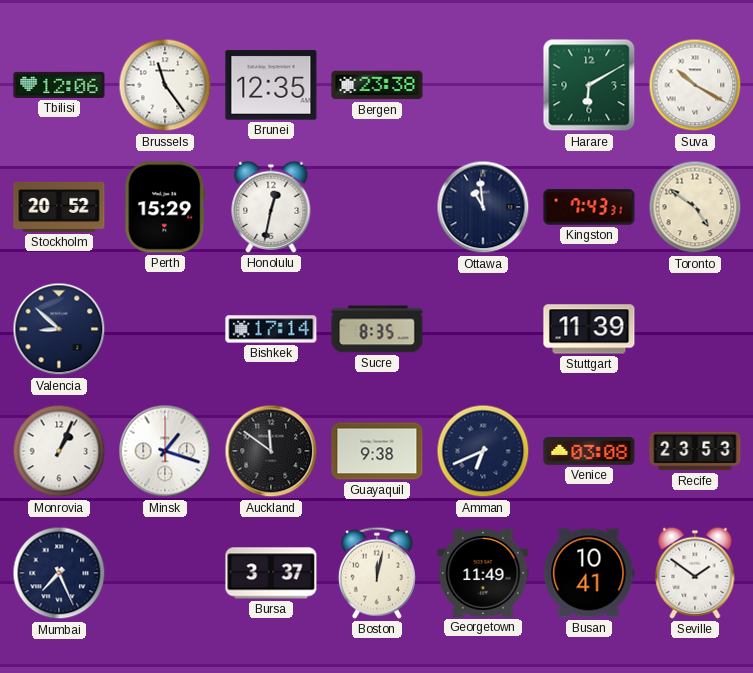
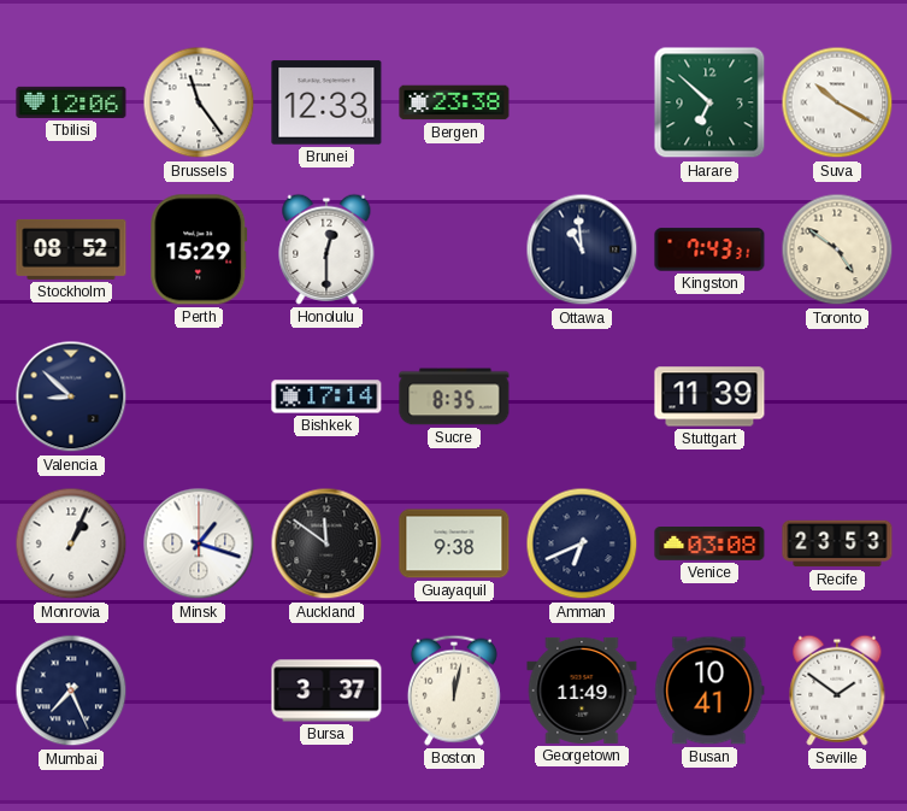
Brunei: 12:35 -> 12:33
Harare: 6:10 -> 6:52
Stockholm: 20:52 -> 08:52
Honolulu: 12:32 -> 12:30
